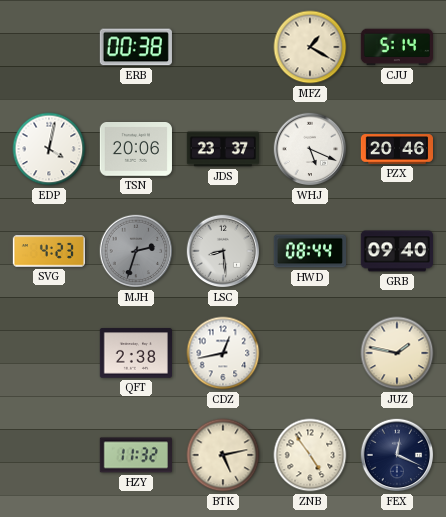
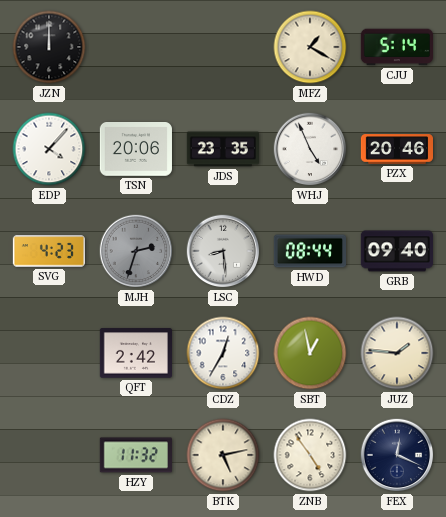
JZN: none -> 12:00
ERB: 00:38 -> none
EDP: 4:02 -> 4:07
JDS: 23:37 -> 23:35
WHJ: 5:19 -> 4:56
QFT: 2:38 -> 2:42
CDZ: 12:43 -> 12:35
SBT: none -> 12:58
JUZ: 1:47 -> 1:46
